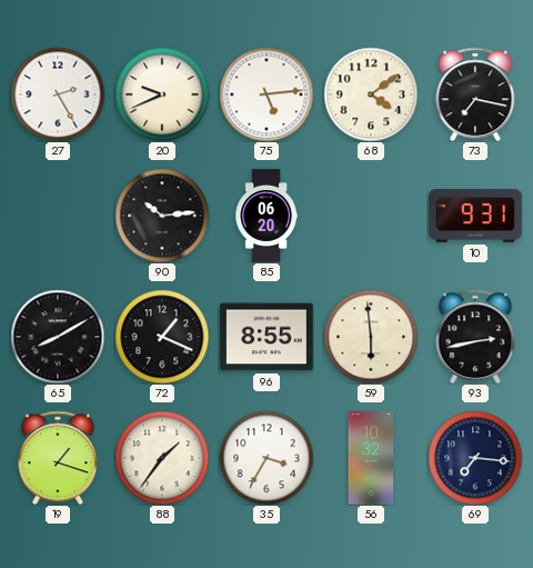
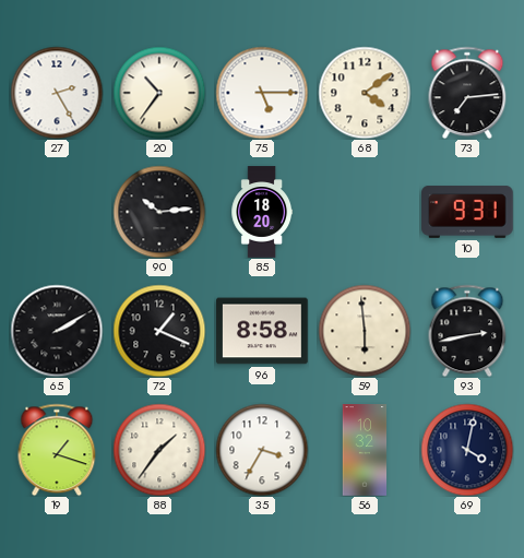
20: 9:41 -> 10:36
75: 5:14 -> 5:15
73: 7:17 -> 7:14
85: 06:20 -> 18:20
65: 8:10 -> 2:10
96: 8:55 -> 8:58
69: 7:16 -> 4:02
